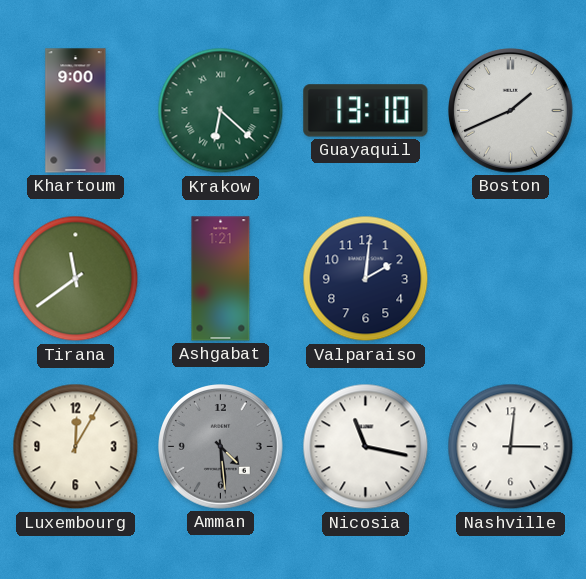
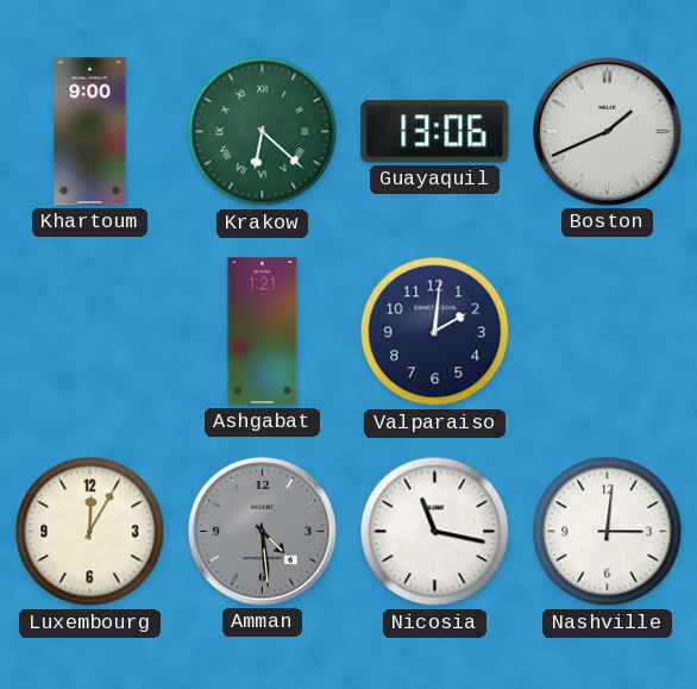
Guayaquil: 13:10 -> 13:06
Tirana: 11:39 -> none
